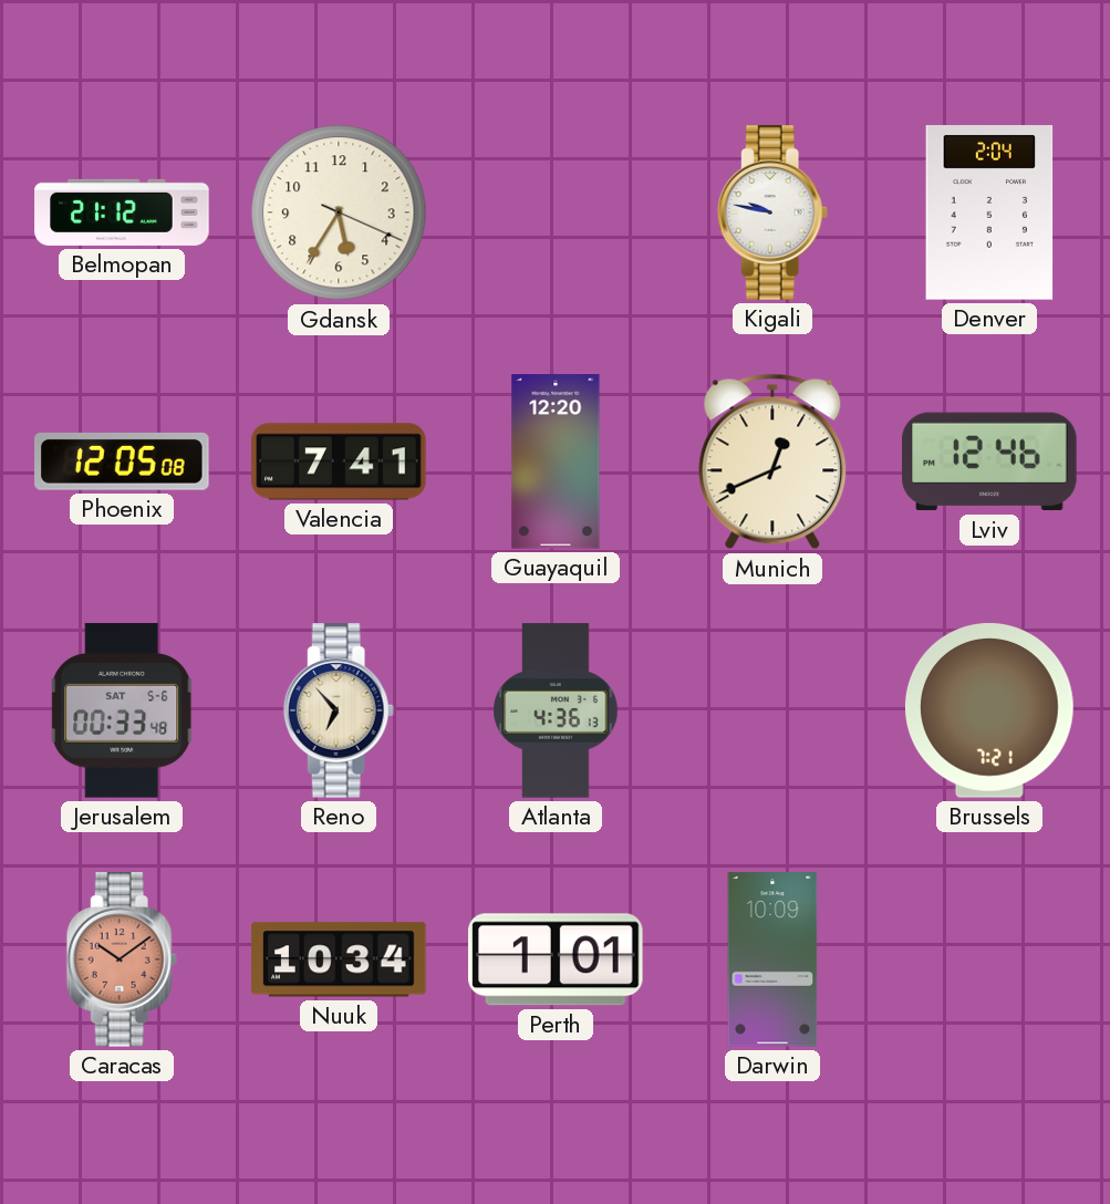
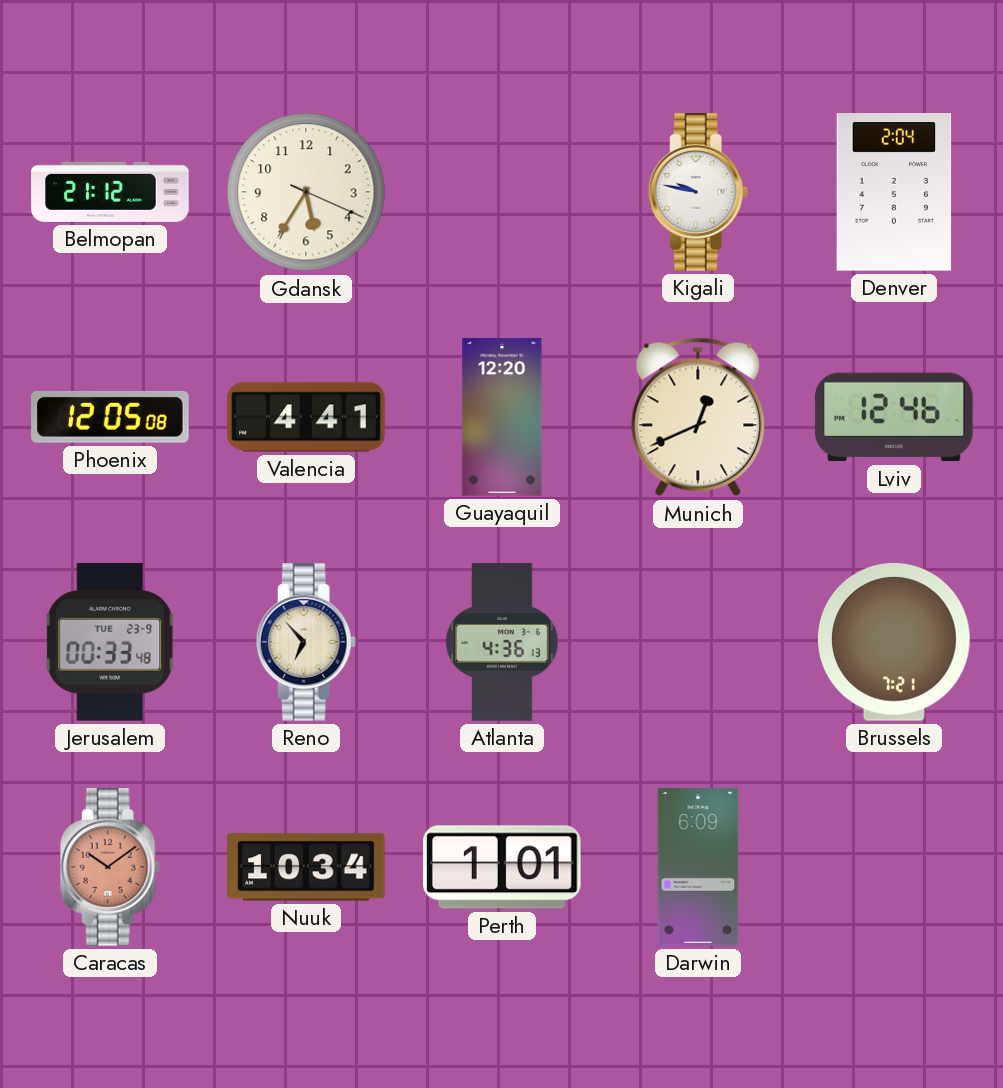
Valencia: 7:41 -> 4:41
Jerusalem date: SAT 5-6 -> TUE 23-9
Darwin: 10:09 -> 6:09
